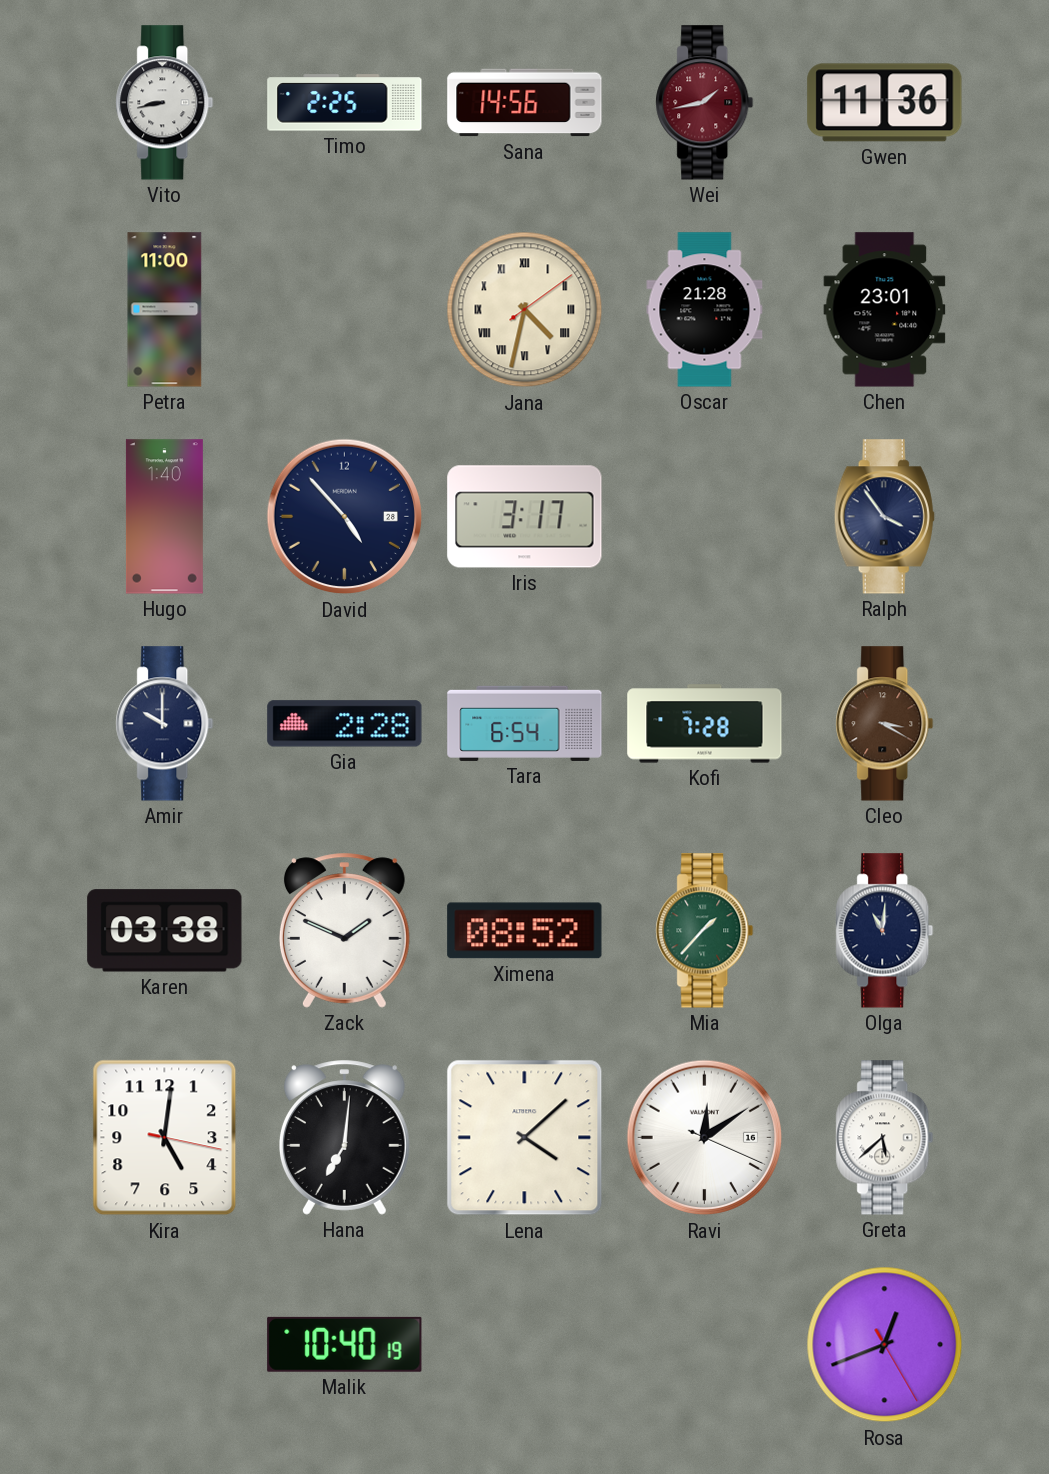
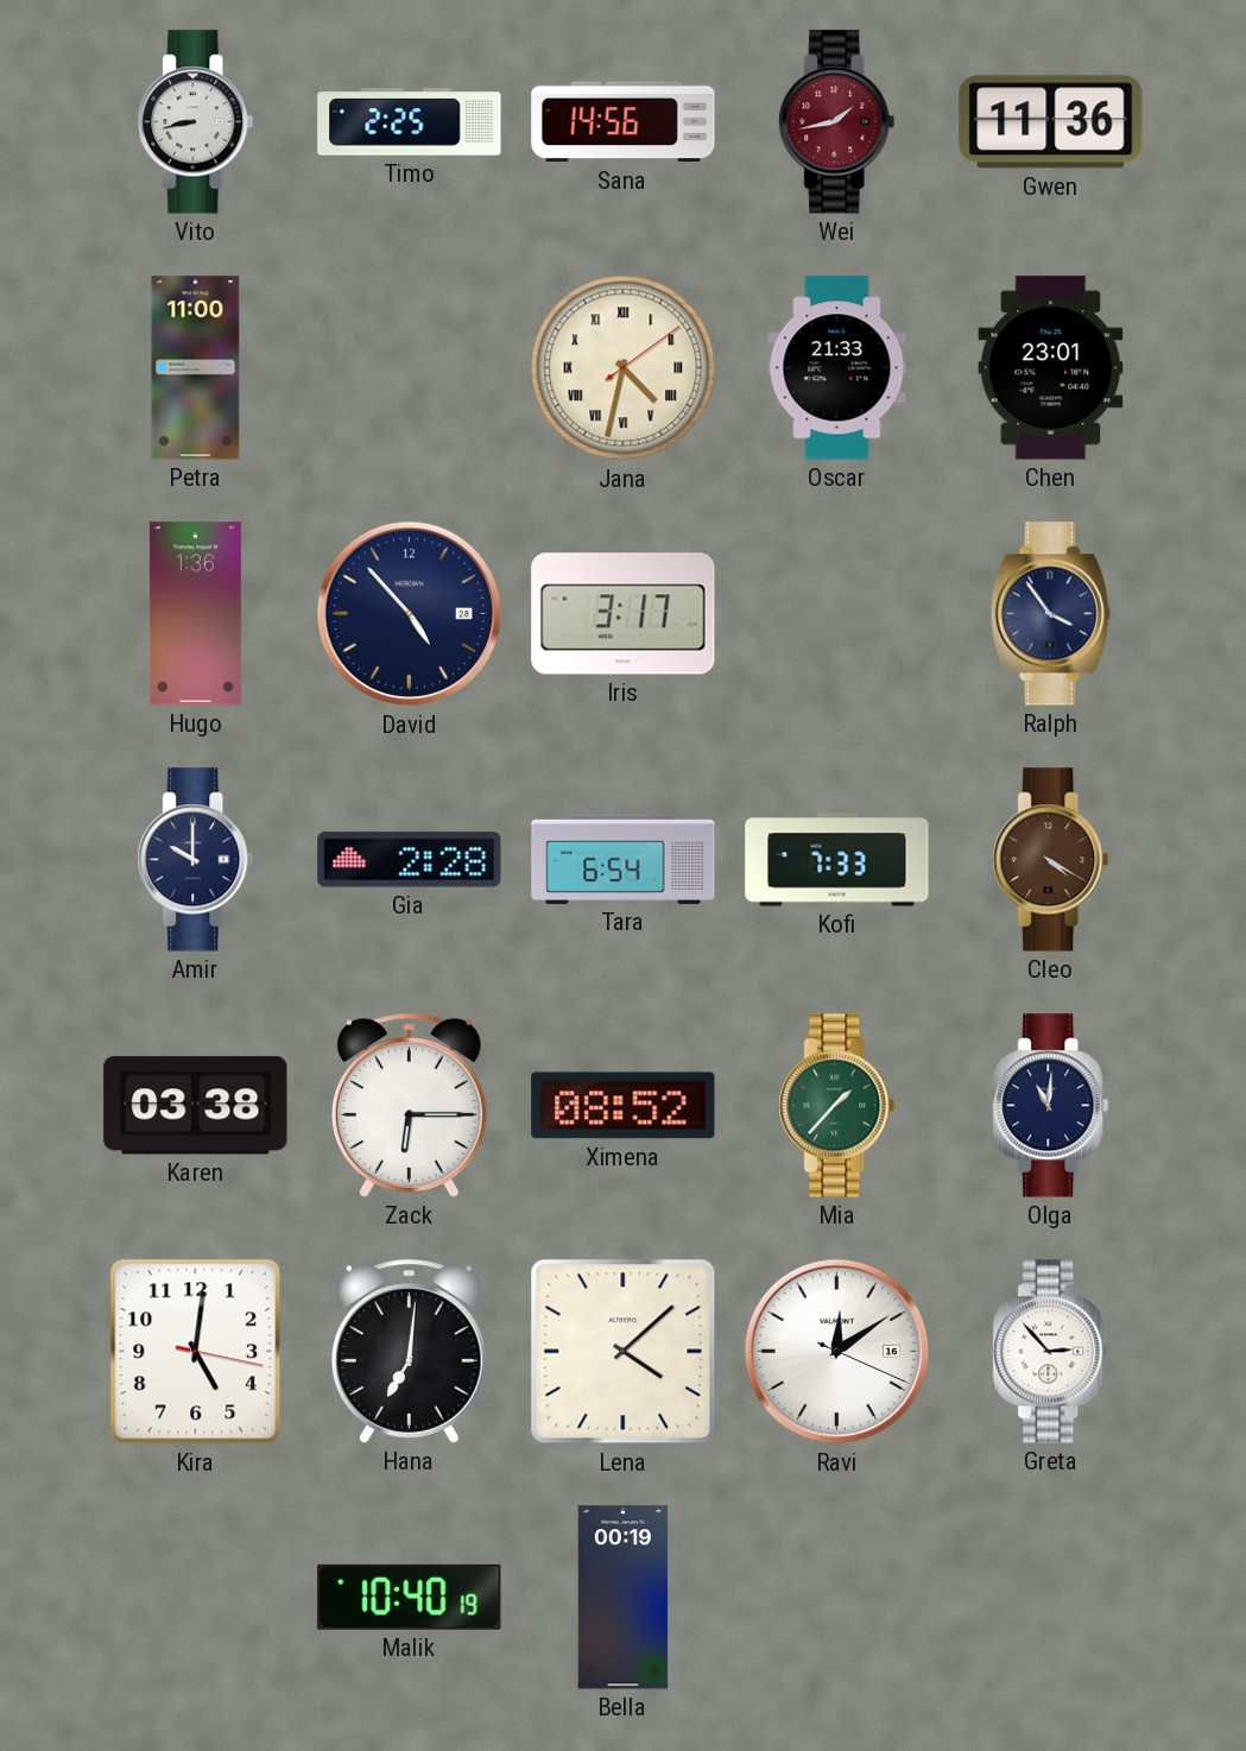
Oscar: 21:28 -> 21:33
Hugo: 1:40 -> 1:36
Kofi: 7:28 -> 7:33
Cleo: 3:20 -> 4:20
Zack: 1:49 -> 6:15
Greta: 5:38 -> 2:53
Bella: none -> 00:19
Rosa: 12:41 -> none
